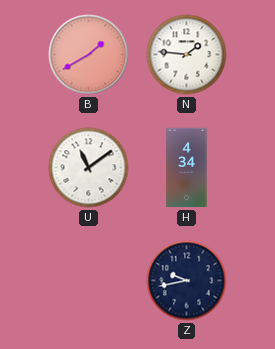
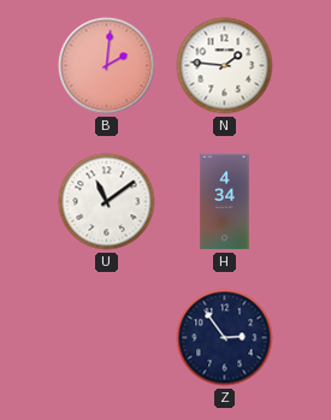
B: 1:40 -> 2:01
Z: 9:43 -> 2:54
